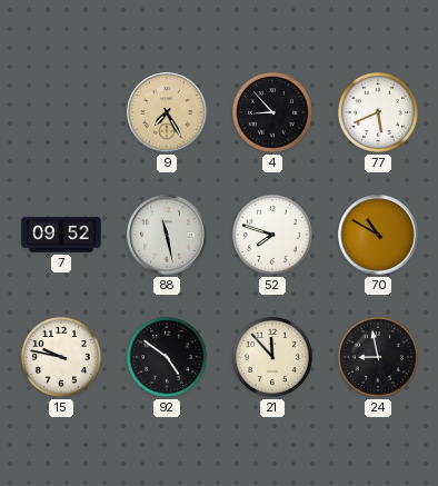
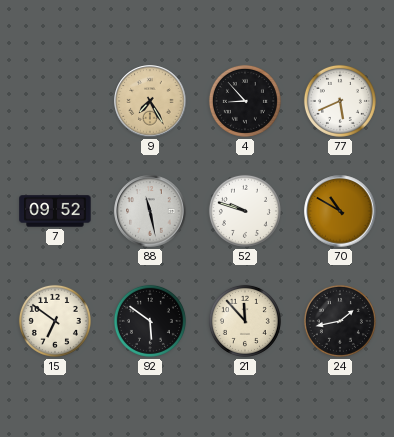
52: 7:48 -> 9:48
15: 9:47 -> 6:51
92: 4:51 -> 5:51
24: 8:58 -> 1:43
